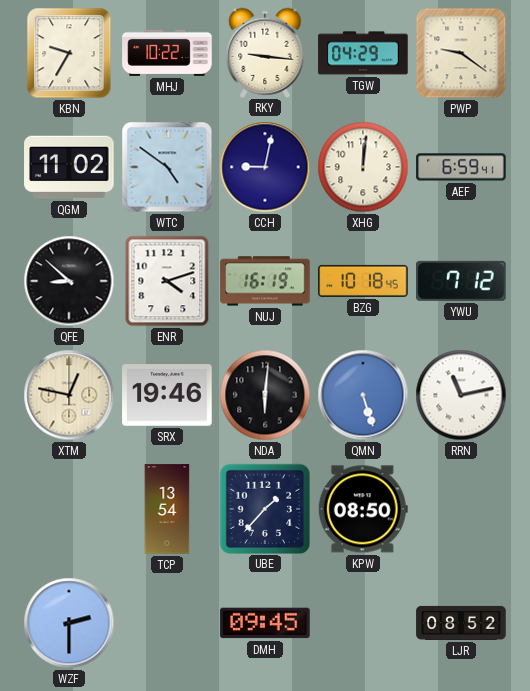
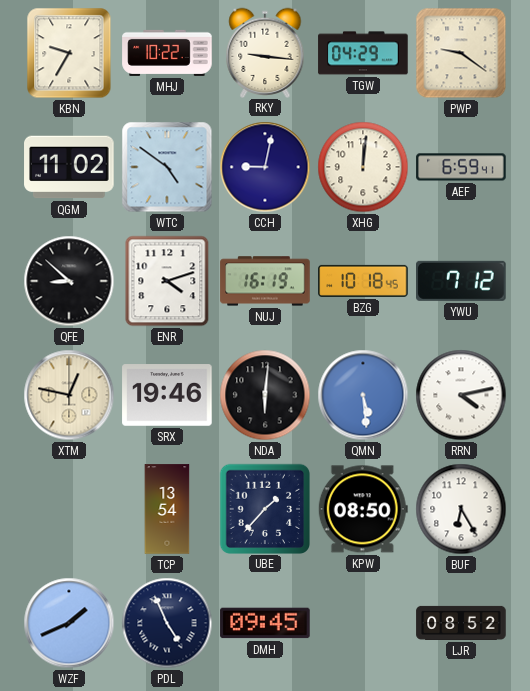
QMN: 5:27 -> 5:29
RRN: 11:13 -> 4:13
BUF: none -> 6:25
WZF: 2:30 -> 1:41
PDL: none -> 4:56
